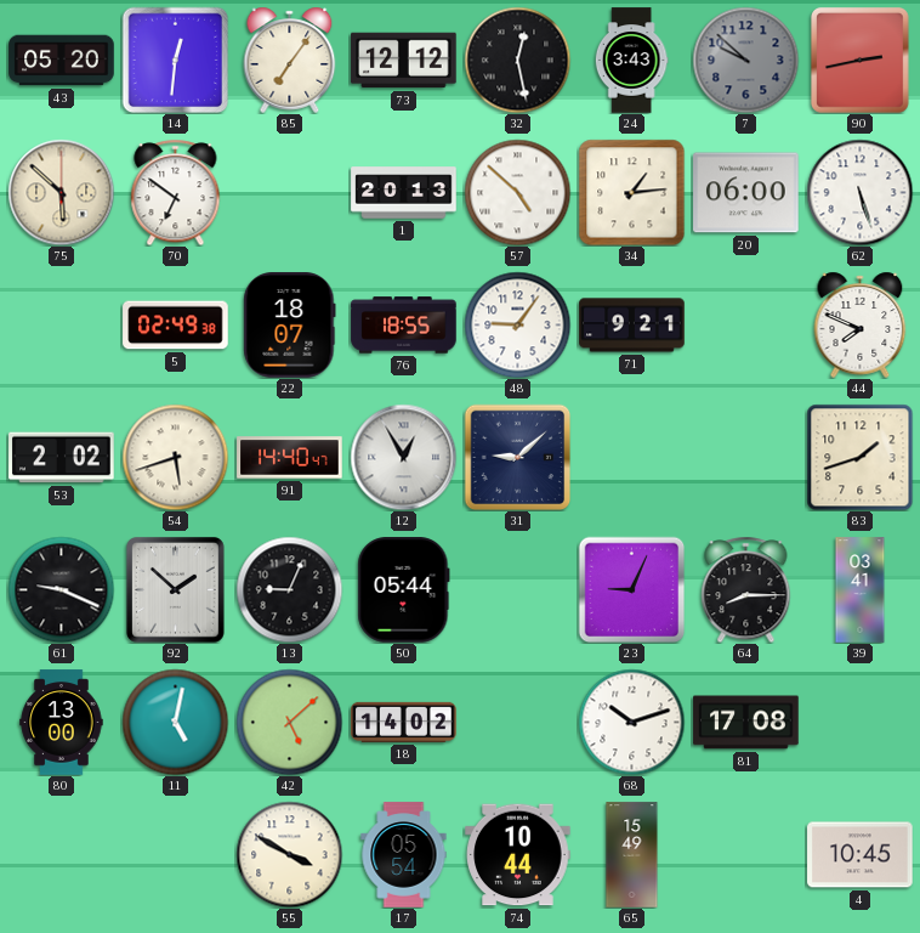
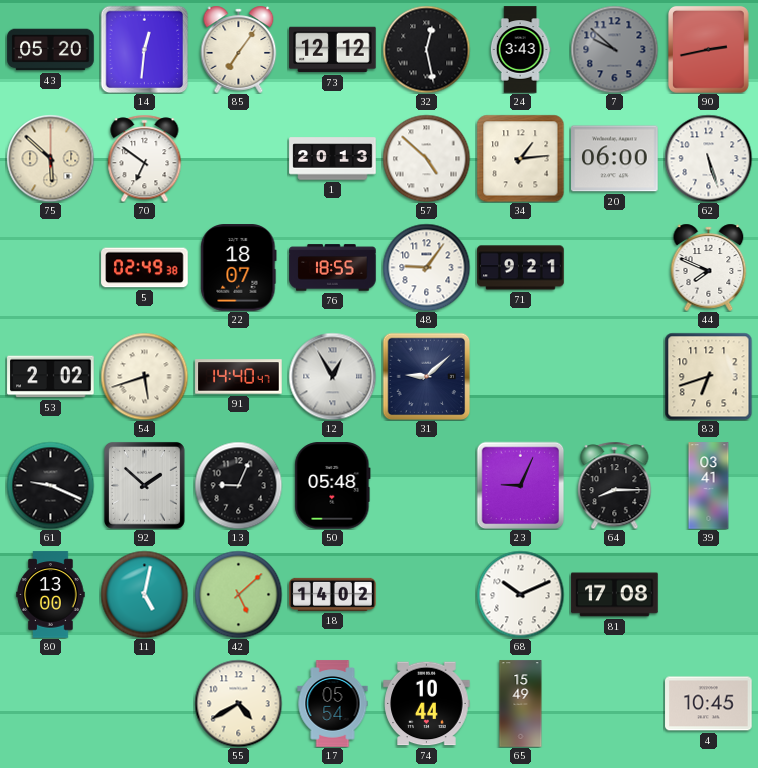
83: 1:42 -> 6:42
50: 05:44 -> 05:48
68: 10:12 -> 10:11
55: 3:50 -> 4:40
